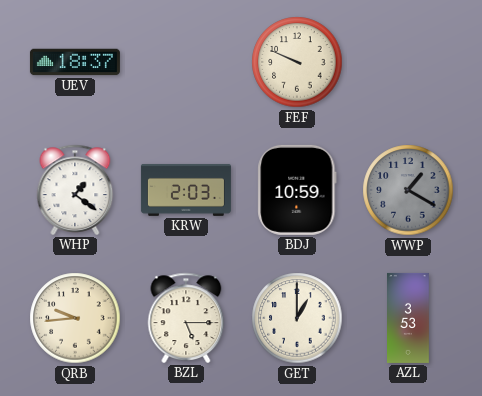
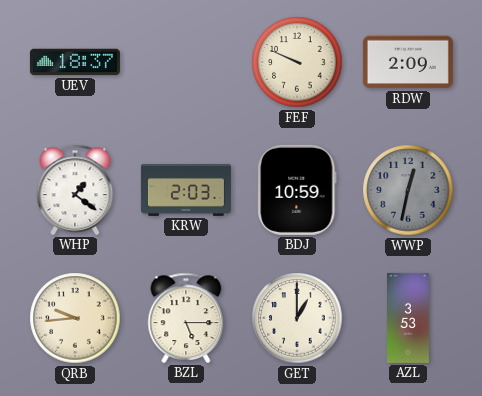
RDW: none -> 2:09
WWP: 1:20 -> 12:32
